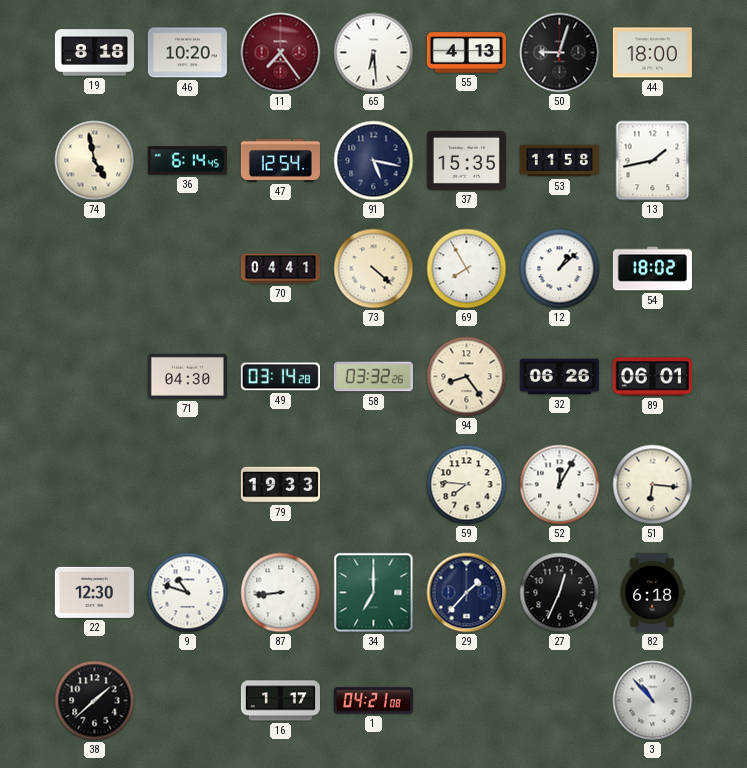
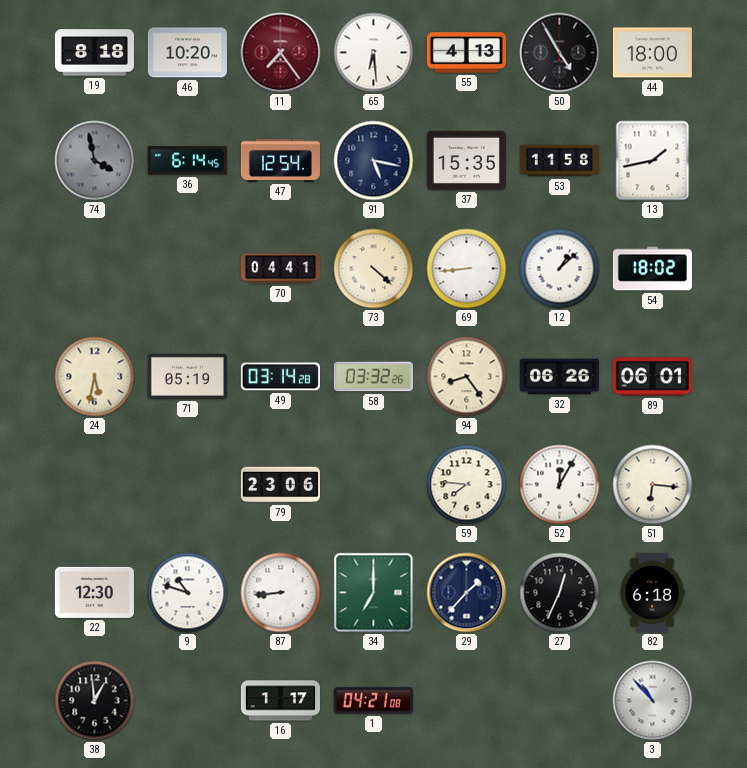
50: 9:03 -> 4:55
74: 4:58 -> 3:58
74 dial: cream -> grey
69: 7:55 -> 8:44
24: none -> 5:32
71: 04:30 -> 05:19
79: 19:33 -> 23:06
38: 1:38 -> 12:59
